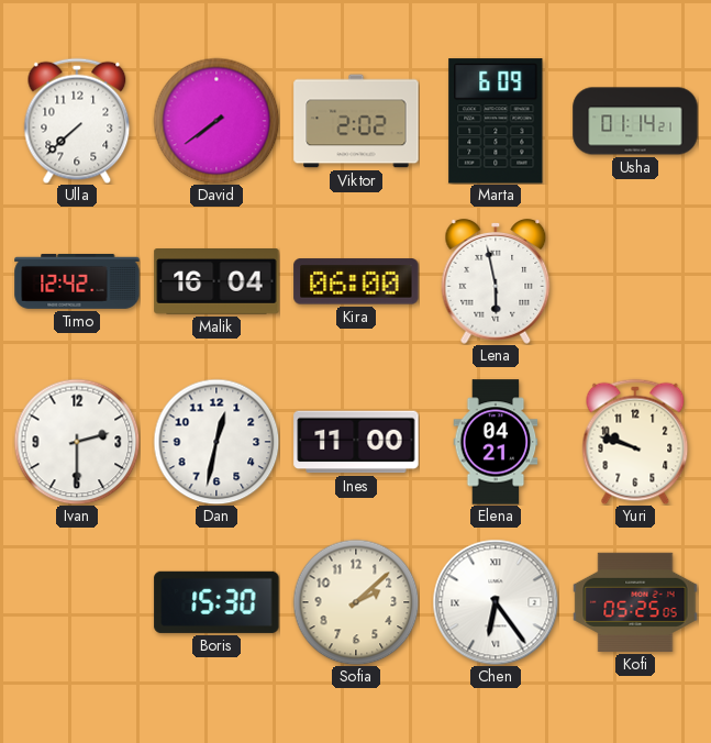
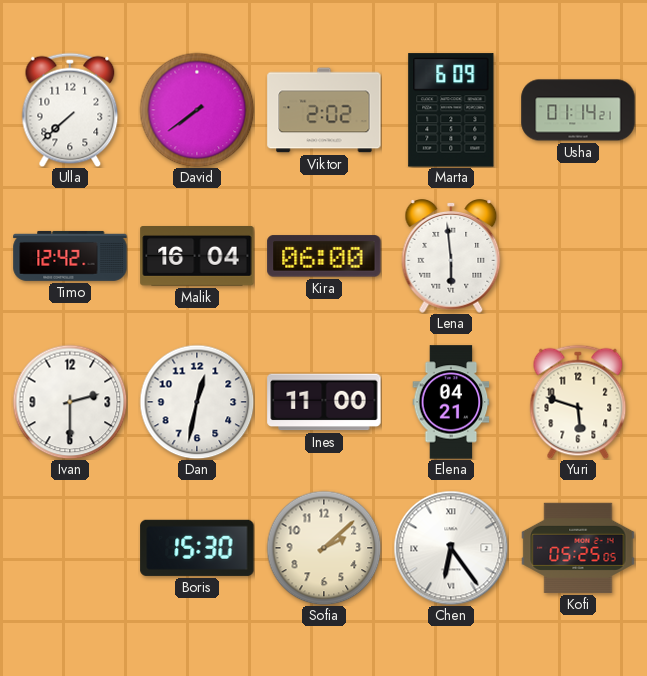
Lena: 5:58 -> 5:59
Yuri: 9:48 -> 5:48
